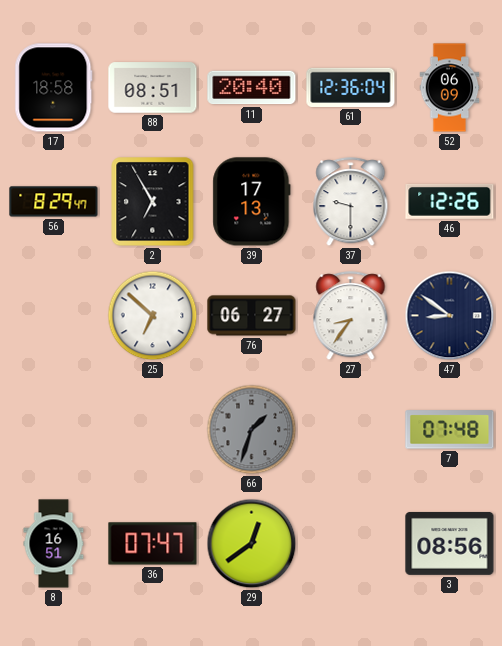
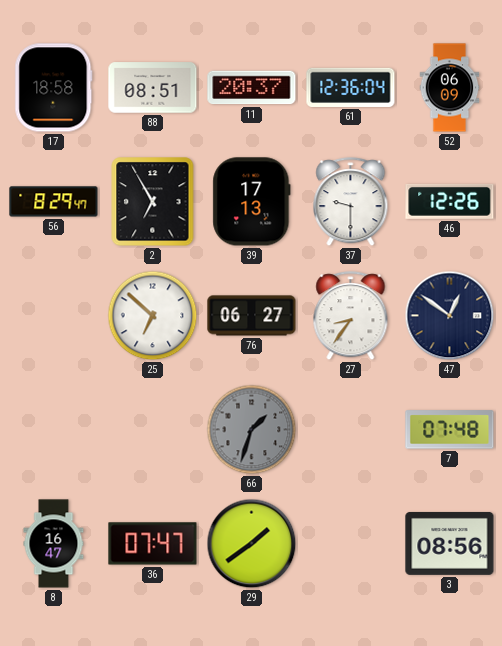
11: 20:40 -> 20:37
47: 8:51 -> 12:51
8: 16:51 -> 16:47
29: 12:39 -> 1:39
